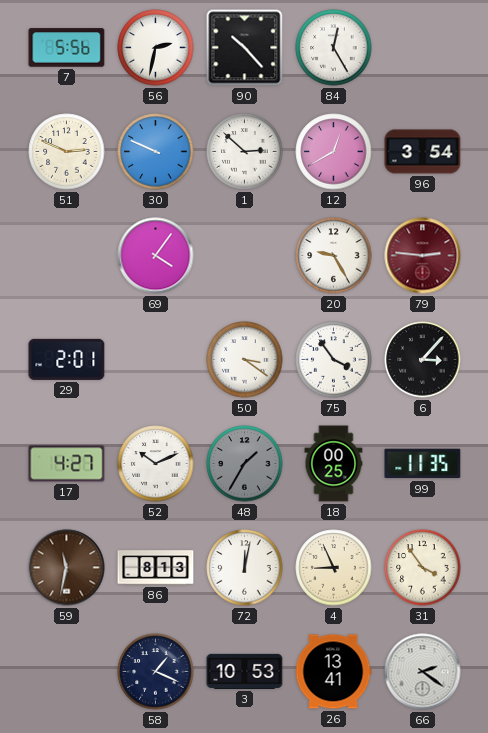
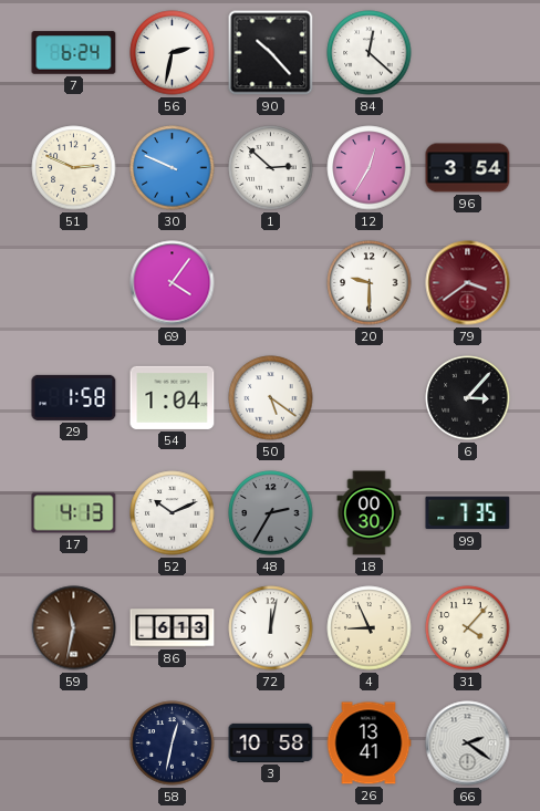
7: 5:56 -> 6:24
84: 12:25 -> 12:22
12: 12:40 -> 12:35
20: 9:25 -> 9:30
79: 2:46 -> 3:39
29: 2:01 -> 1:58
54: none -> 1:04
50: 3:21 -> 5:21
75: 3:54 -> none
17: 4:27 -> 4:13
48: 1:35 -> 2:35
18: 00:25 -> 00:30
99: 11:35 -> 7:35
86: 8:13 -> 6:13
31: 3:54 -> 4:07
58: 1:19 -> 12:32
3: 10:53 -> 10:58
